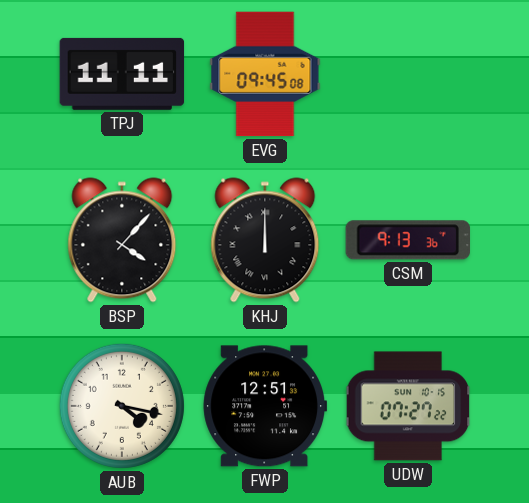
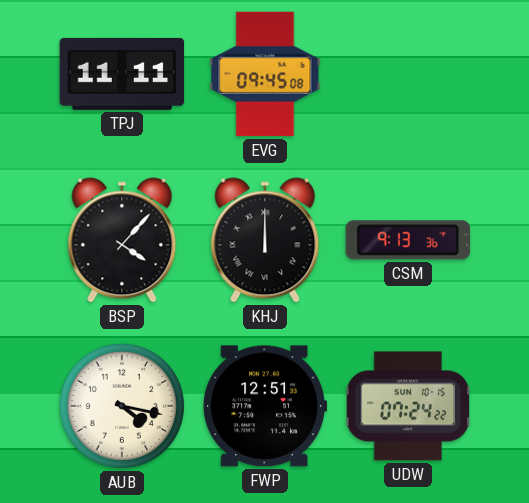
UDW: 07:27 -> 07:24
